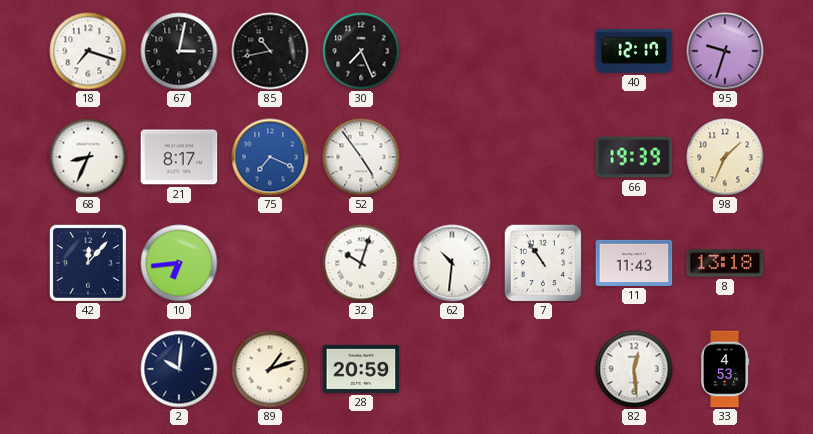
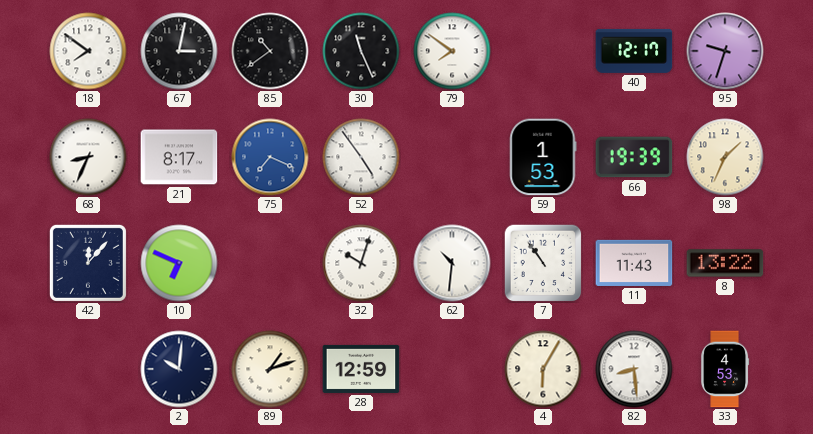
18: 7:18 -> 7:51
85: 10:43 -> 10:39
30: 7:26 -> 11:26
79: none -> 7:51
59: none -> 1:53
10: 6:44 -> 6:49
8: 13:18 -> 13:22
28: 20:59 -> 12:59
4: none -> 6:05
82: 12:29 -> 8:29
